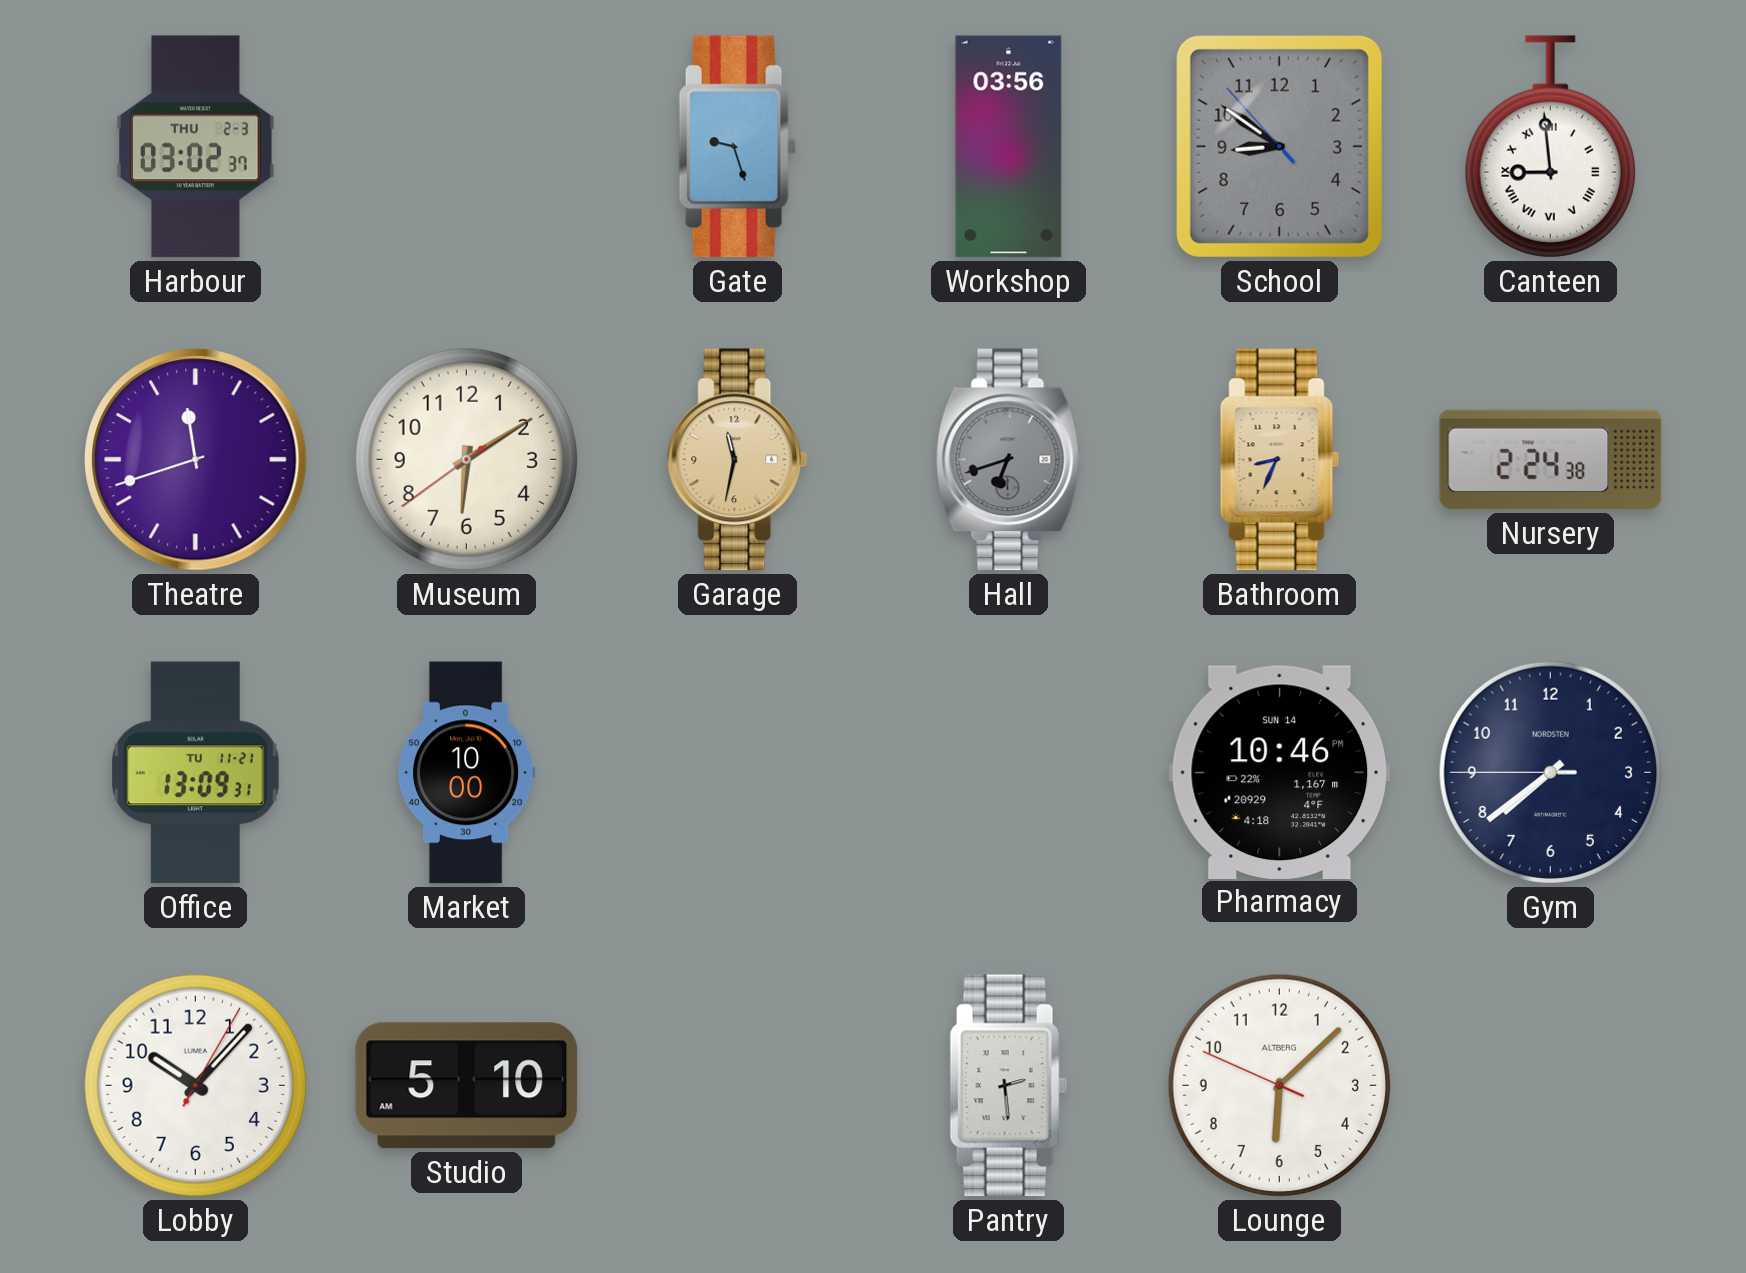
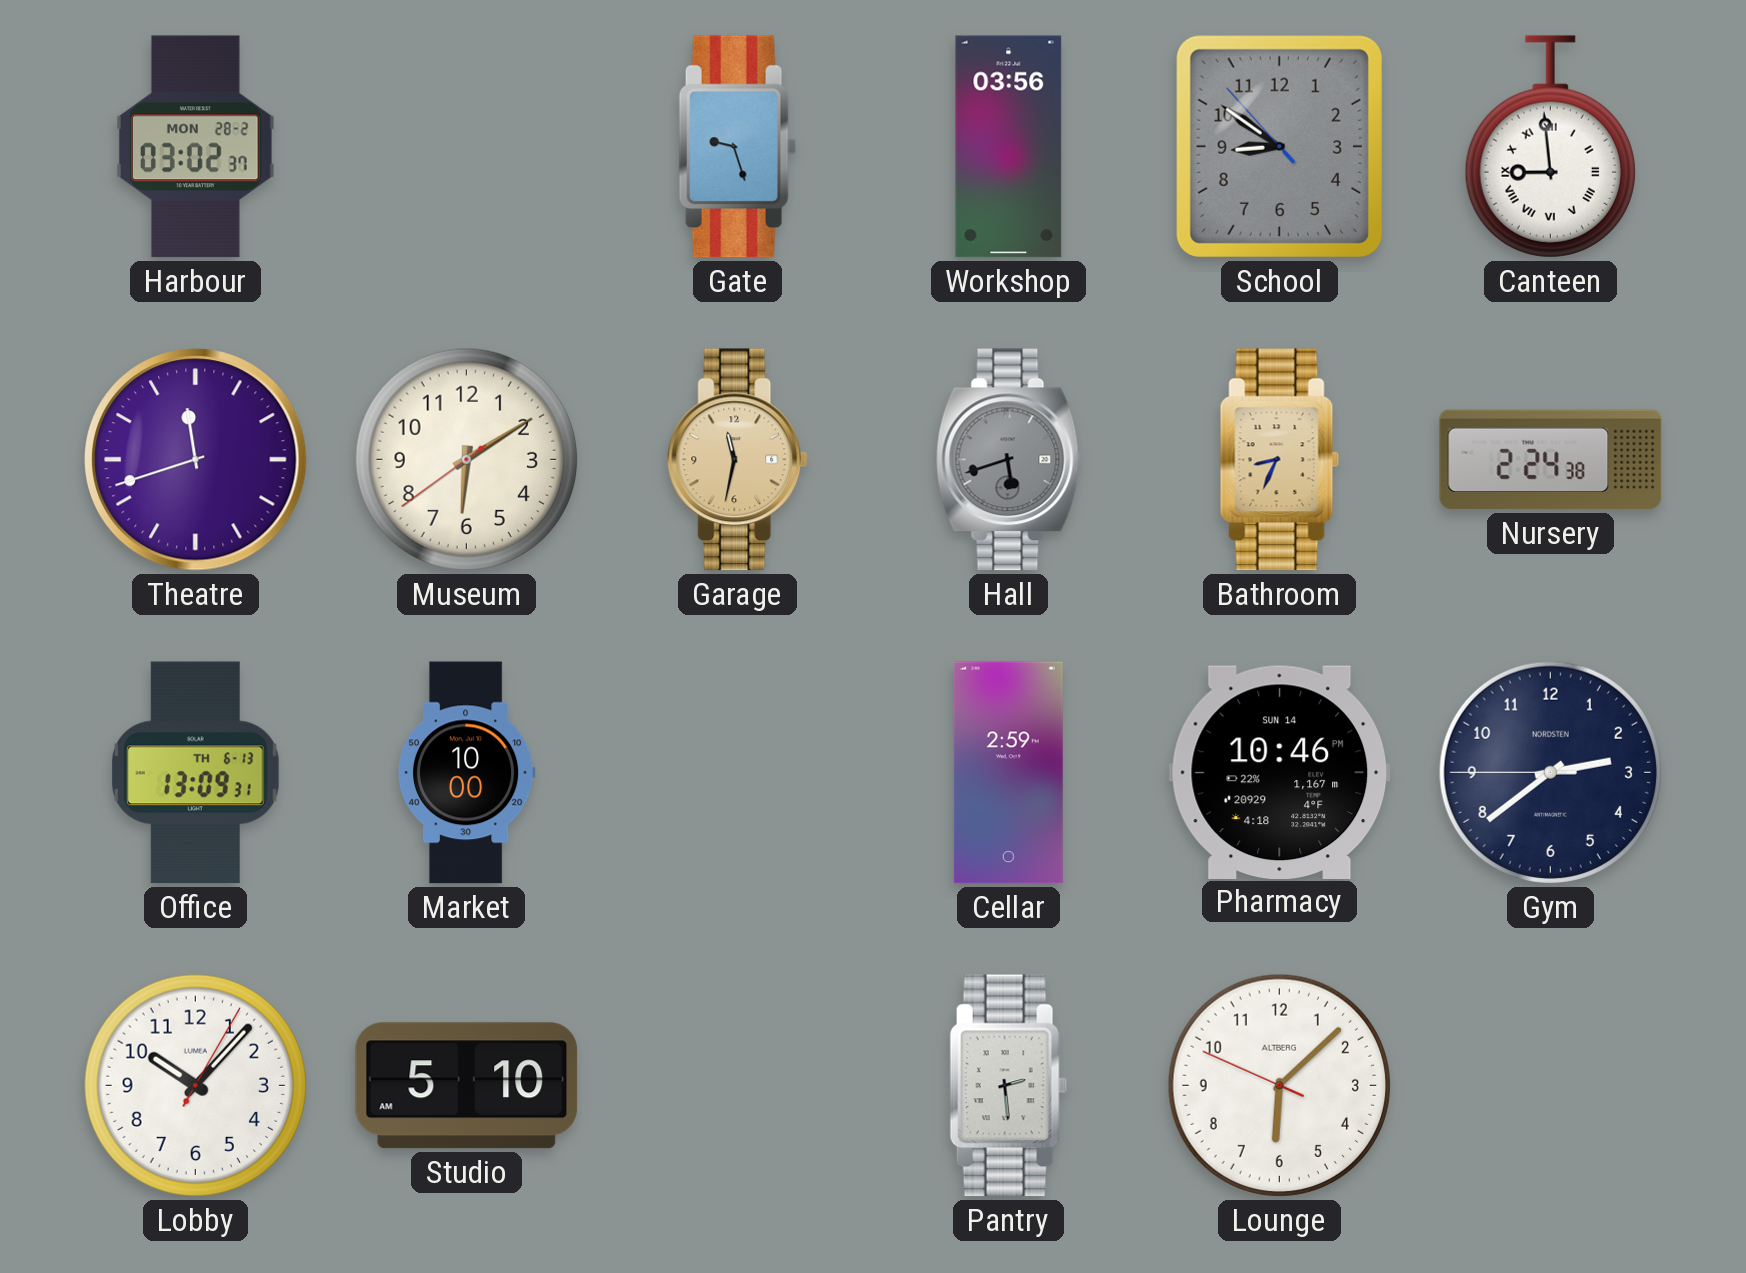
Harbour date: THU 2-3 -> MON 28-2
Hall: 6:42 -> 5:42
Office date: TU 11-21 -> TH 6-13
Cellar: none -> 2:59
Gym: 7:38 -> 2:38
